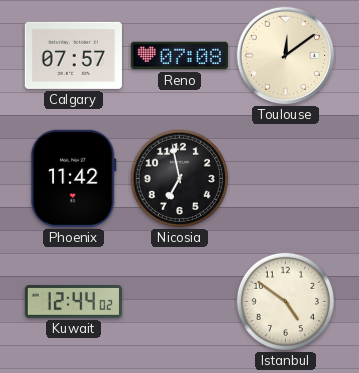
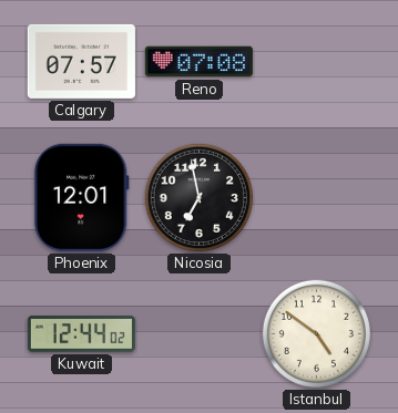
Toulouse: 12:09 -> none
Phoenix: 11:42 -> 12:01
